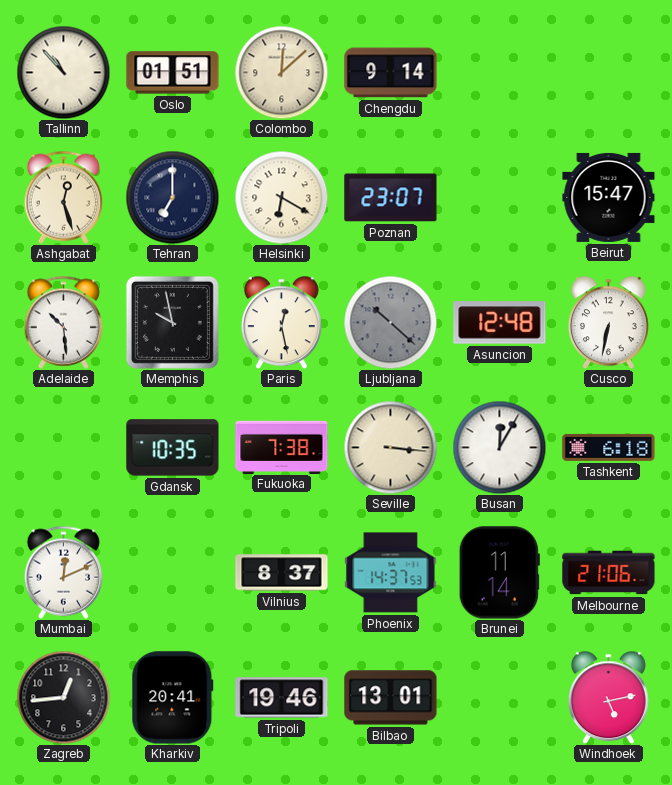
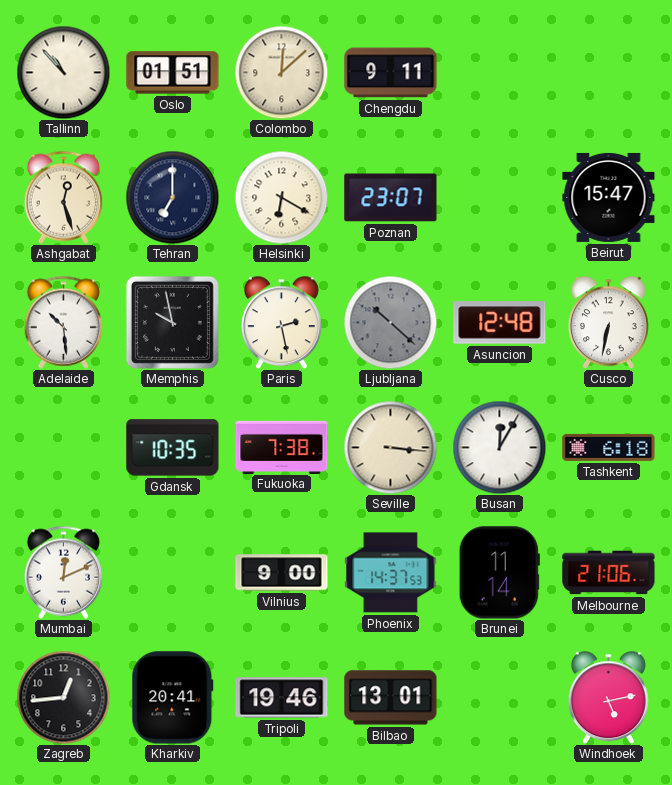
Chengdu: 9:14 -> 9:11
Paris: 12:28 -> 2:28
Vilnius: 8:37 -> 9:00
